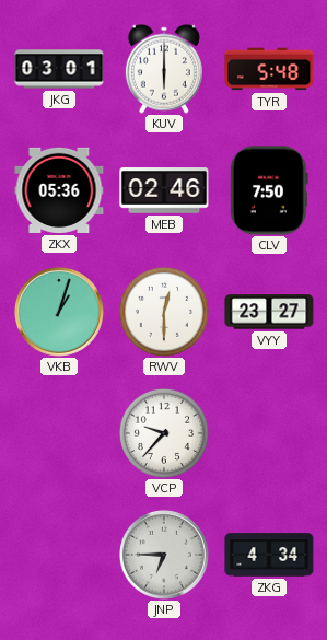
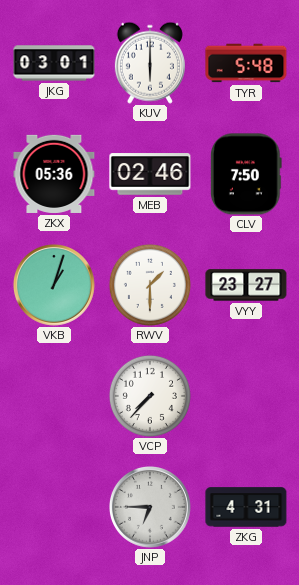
RWV: 12:30 -> 1:30
VCP: 9:37 -> 7:37
ZKG: 4:34 -> 4:31
